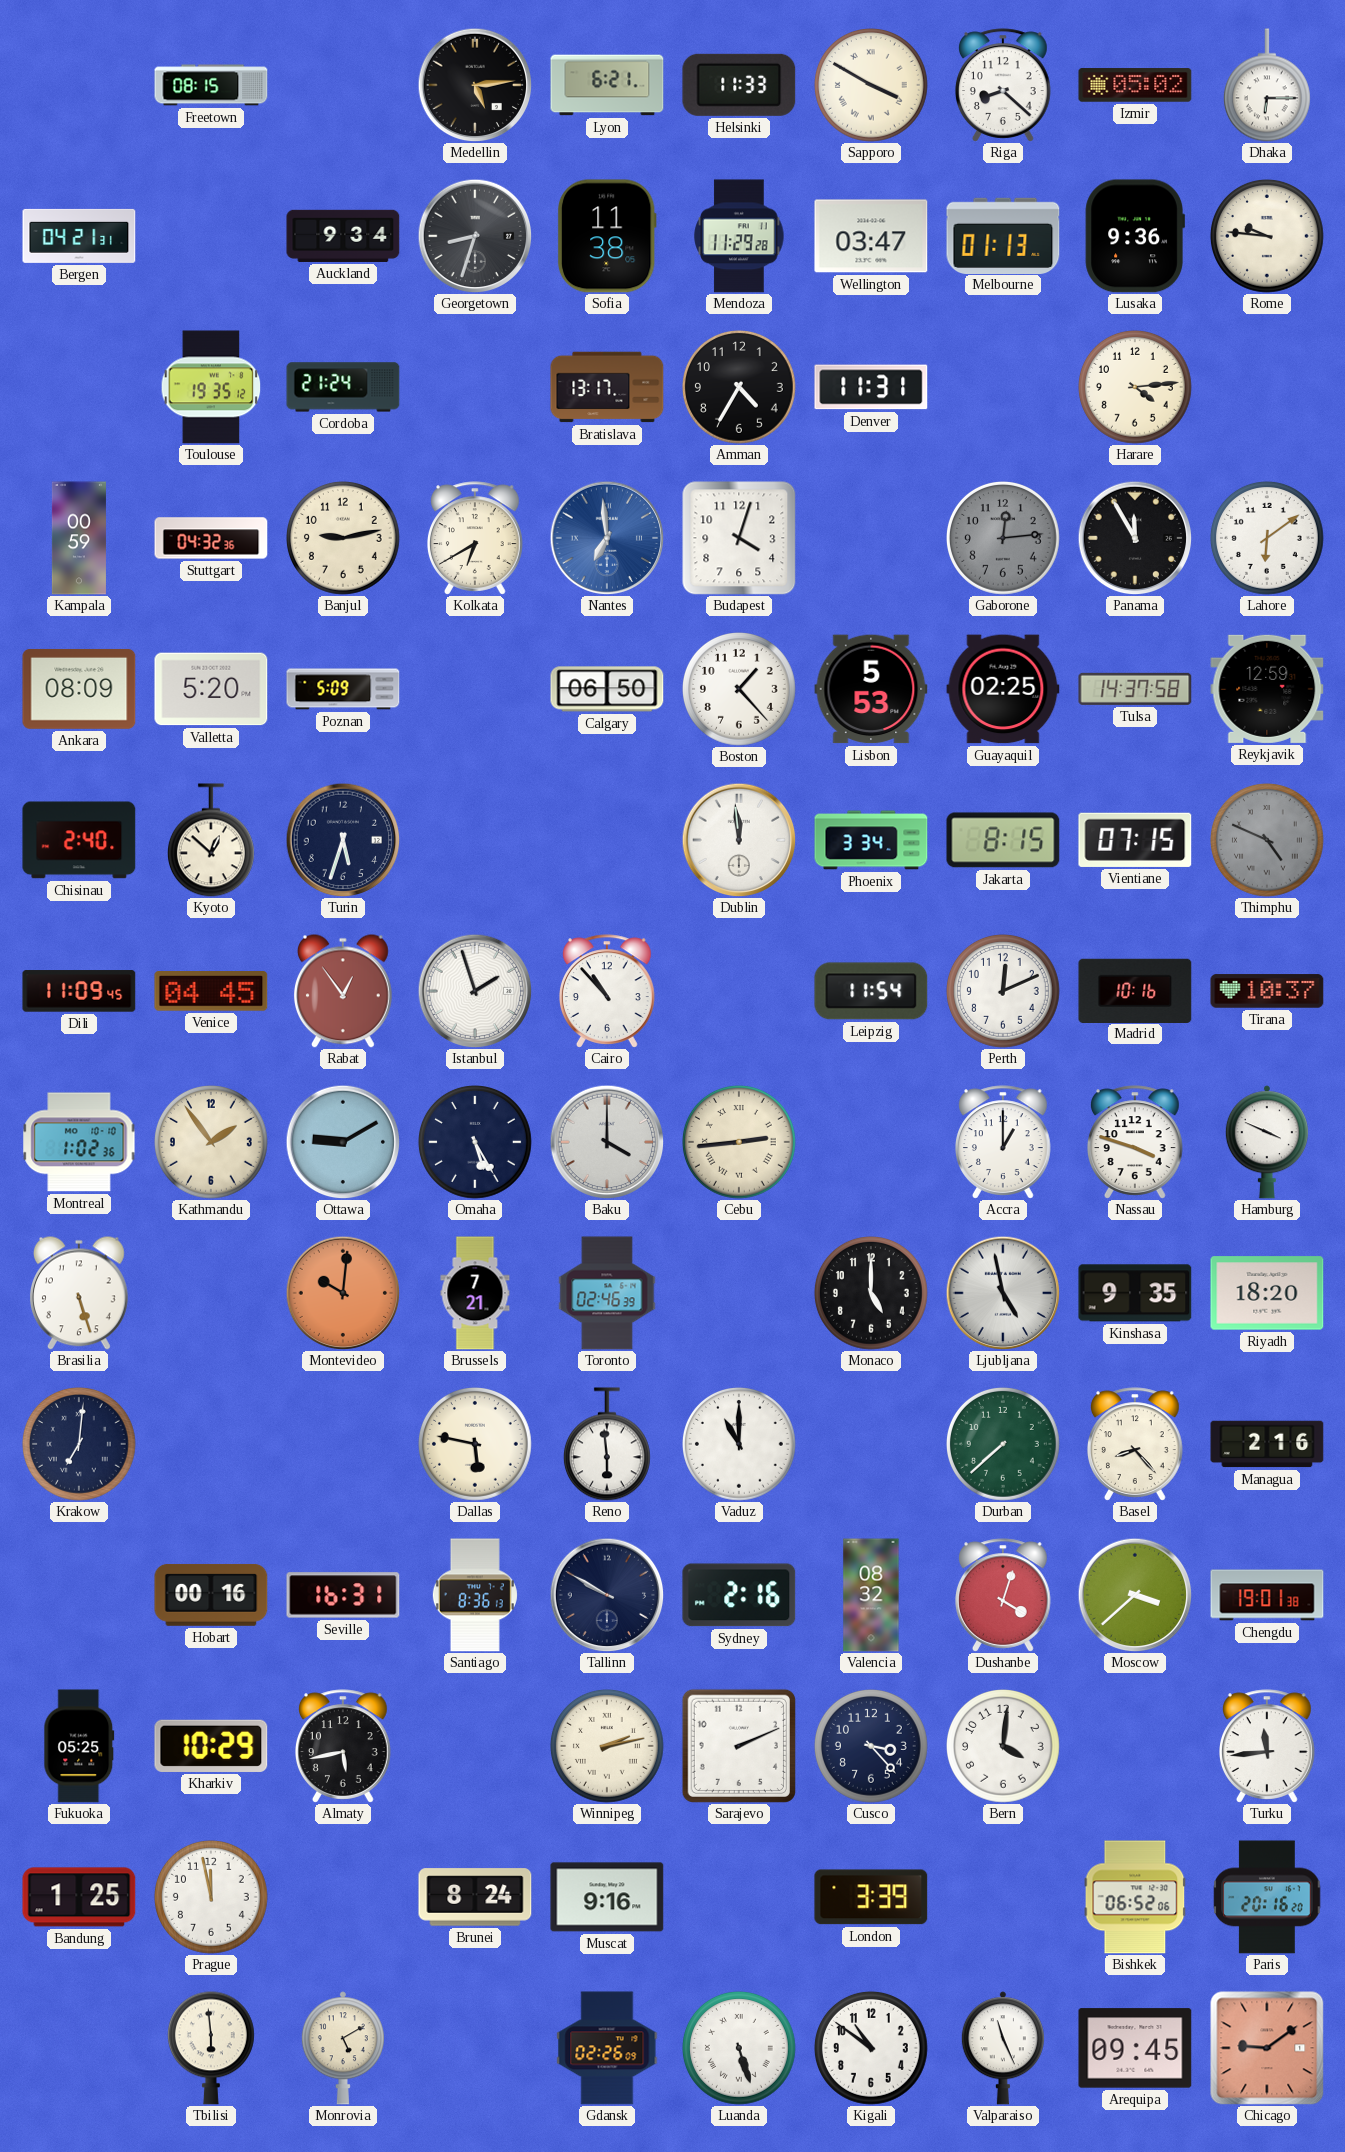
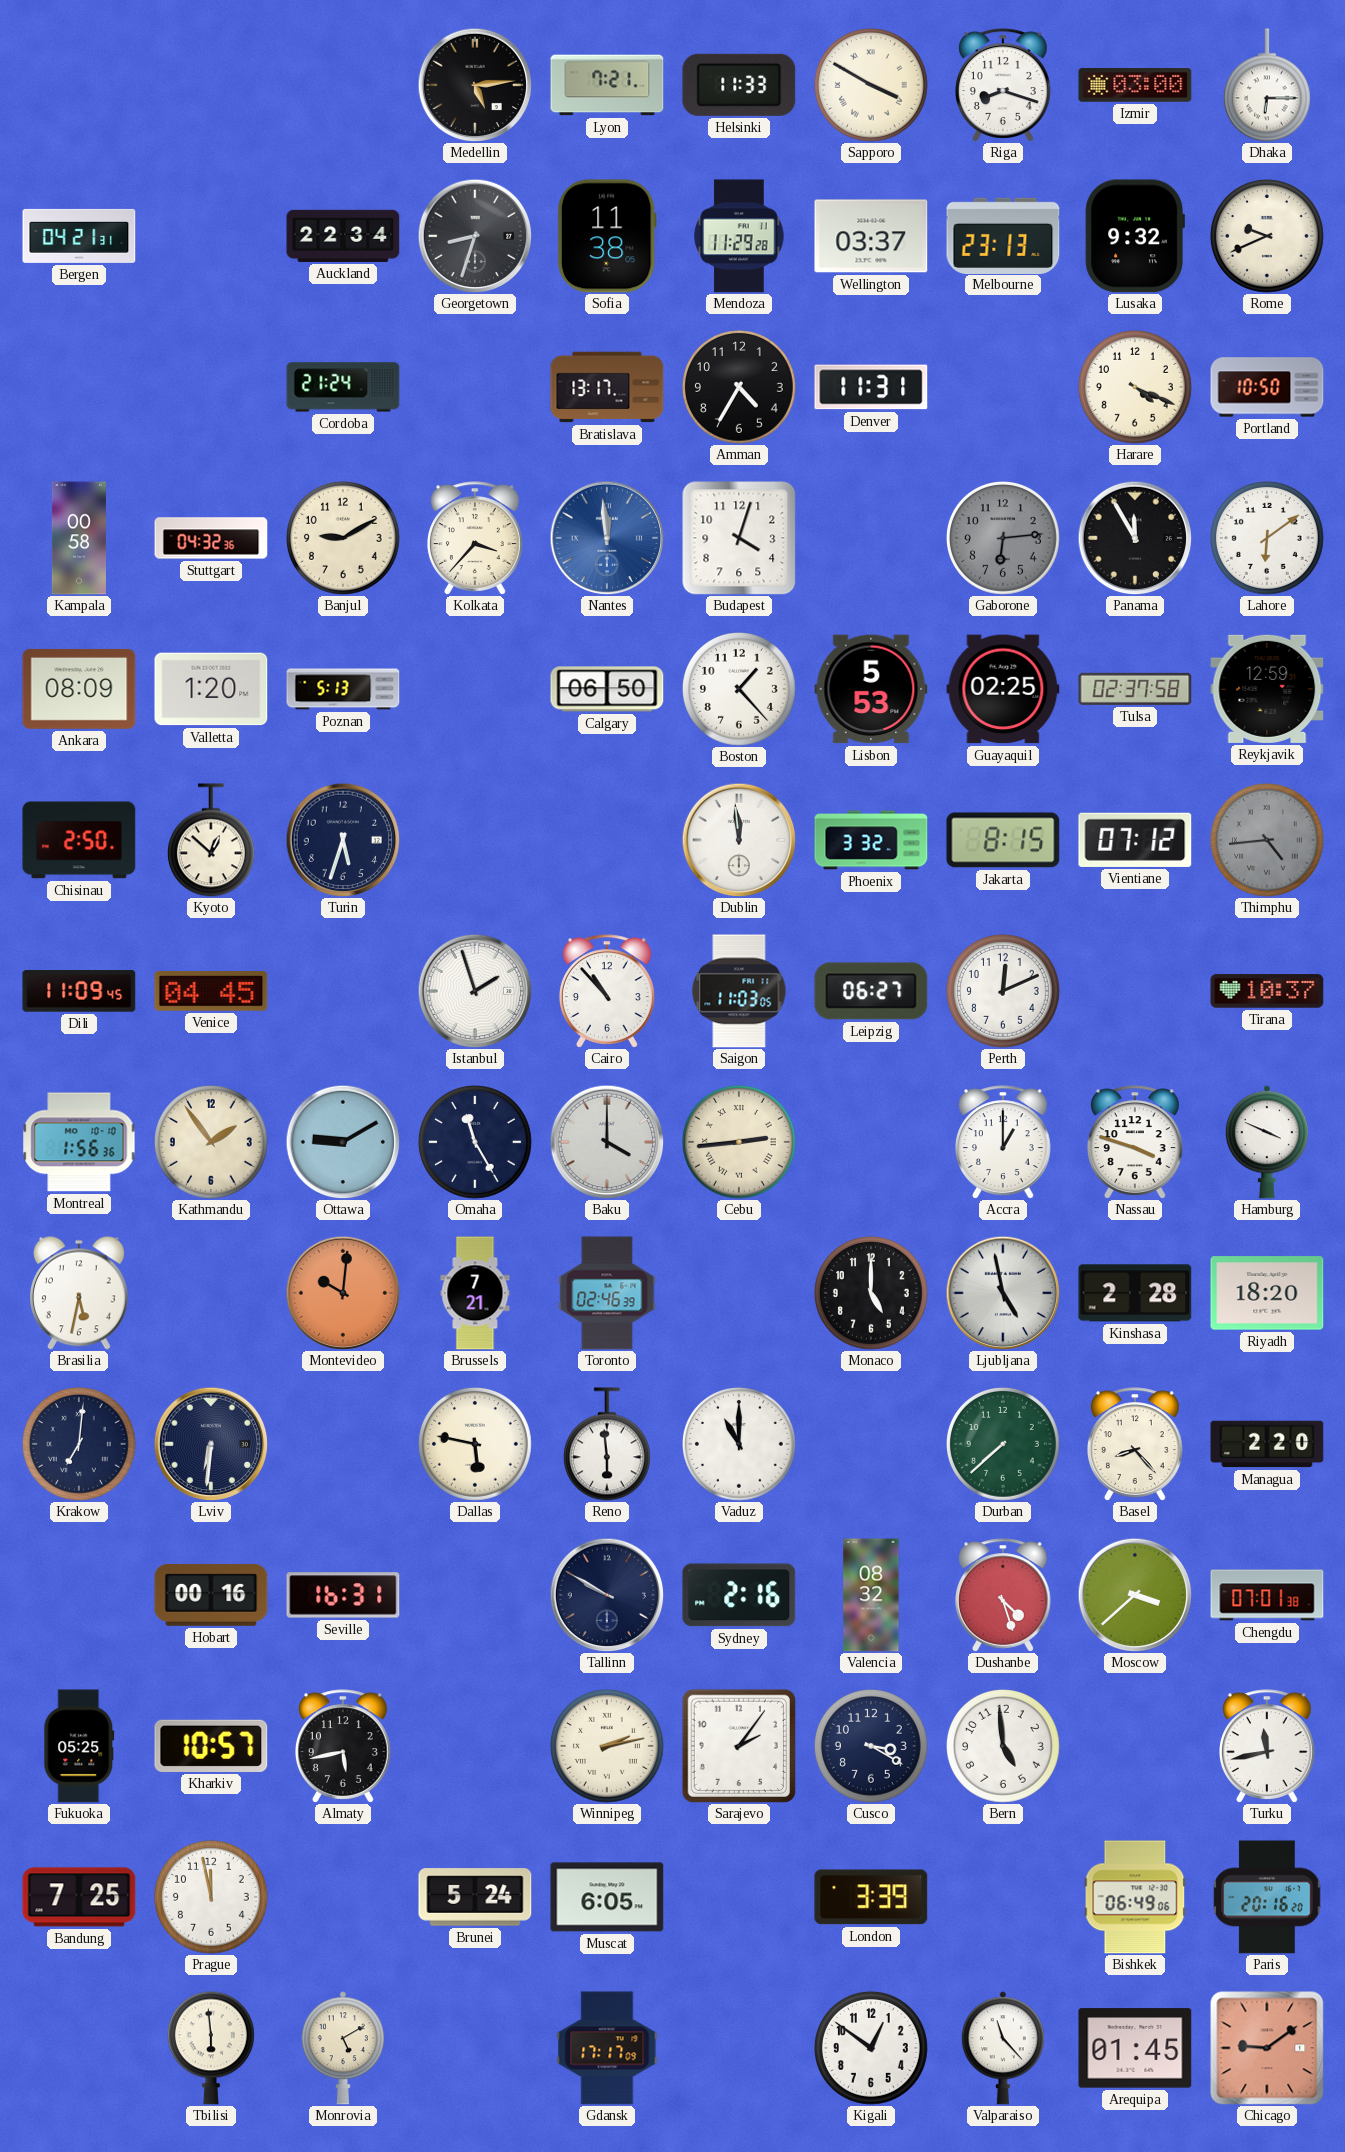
Freetown: 08:15 -> none
Lyon: 6:21 -> 7:21
Riga: 8:22 -> 8:18
Izmir: 05:02 -> 03:00
Auckland: 9:34 -> 22:34
Wellington: 03:47 -> 03:37
Melbourne: 01:13 -> 23:13
Lusaka: 9:36 -> 9:32
Rome: 9:46 -> 9:41
Toulouse: 19:35 -> none
Harare: 4:14 -> 4:19
Portland: none -> 10:50
Kampala: 00:59 -> 00:58
Banjul: 9:13 -> 9:10
Kolkata: 6:40 -> 3:37
Nantes: 6:59 -> 11:59
Gaborone: 12:14 -> 6:14
Valletta: 5:20 -> 1:20
Poznan: 5:09 -> 5:13
Tulsa: 14:37 -> 02:37
Chisinau: 2:40 -> 2:50
Phoenix: 3:34 -> 3:32
Vientiane: 07:15 -> 07:12
Thimphu: 4:49 -> 4:44
Rabat: 12:54 -> none
Saigon: none -> 11:03
Leipzig: 11:54 -> 06:27
Madrid: 10:16 -> none
Montreal: 1:02 -> 1:56
Omaha: 5:25 -> 11:25
Brasilia: 5:27 -> 5:32
Kinshasa: 9:35 -> 2:28
Lviv: none -> 6:31
Managua: 2:16 -> 2:20
Santiago: 8:36 -> none
Dushanbe: 4:03 -> 4:27
Chengdu: 19:01 -> 07:01
Kharkiv: 10:29 -> 10:57
Sarajevo: 2:11 -> 2:06
Cusco: 3:23 -> 3:20
Bern: 4:01 -> 4:59
Turku: 11:44 -> 11:43
Bandung: 1:25 -> 7:25
Brunei: 8:24 -> 5:24
Muscat: 9:16 -> 6:05
Bishkek: 06:52 -> 06:49
Gdansk: 02:26 -> 17:17
Luanda: 5:27 -> none
Kigali: 10:51 -> 12:51
Valparaiso: 11:26 -> 11:23
Arequipa: 09:45 -> 01:45
